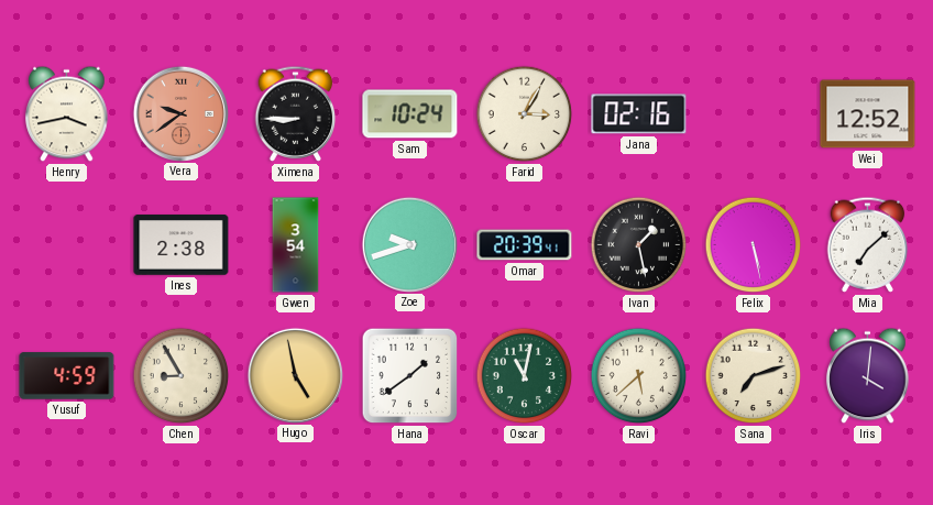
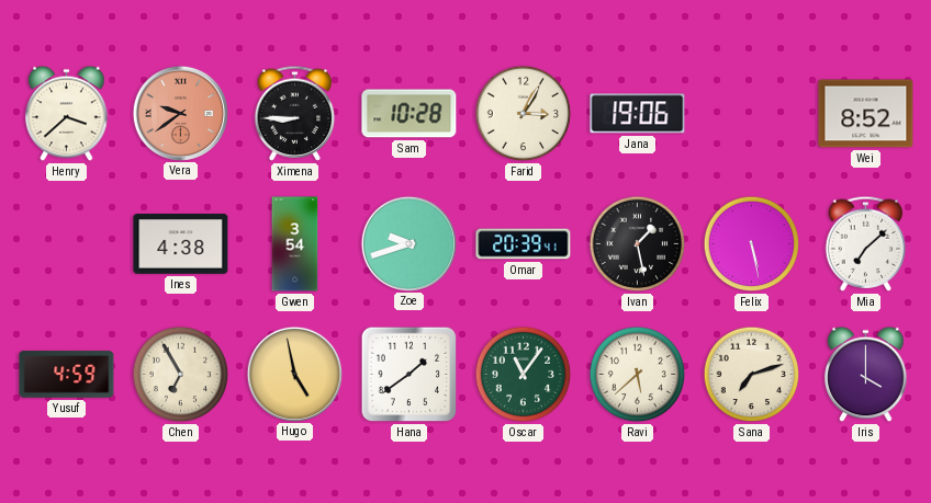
Henry: 3:43 -> 3:38
Sam: 10:24 -> 10:28
Jana: 02:16 -> 19:06
Wei: 12:52 -> 8:52
Ines: 2:38 -> 4:38
Chen: 8:55 -> 6:55
Oscar: 11:02 -> 11:06
Iris: 4:01 -> 4:00
